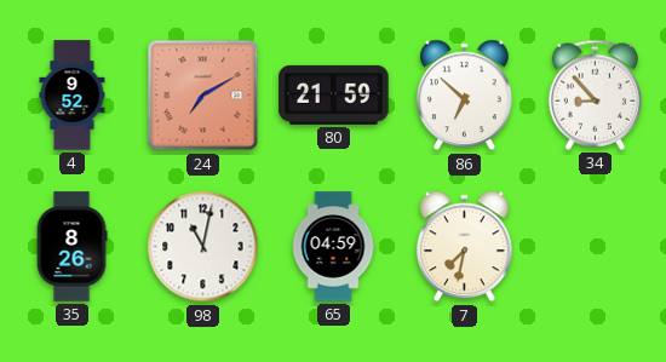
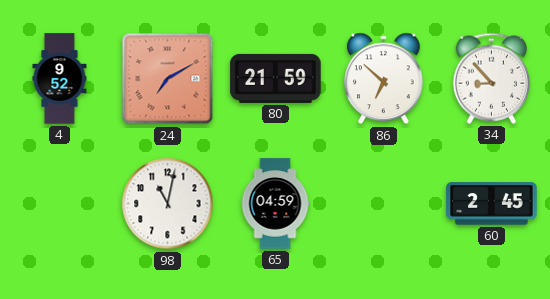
35: 8:26 -> none
7: 7:32 -> none
60: none -> 2:45
